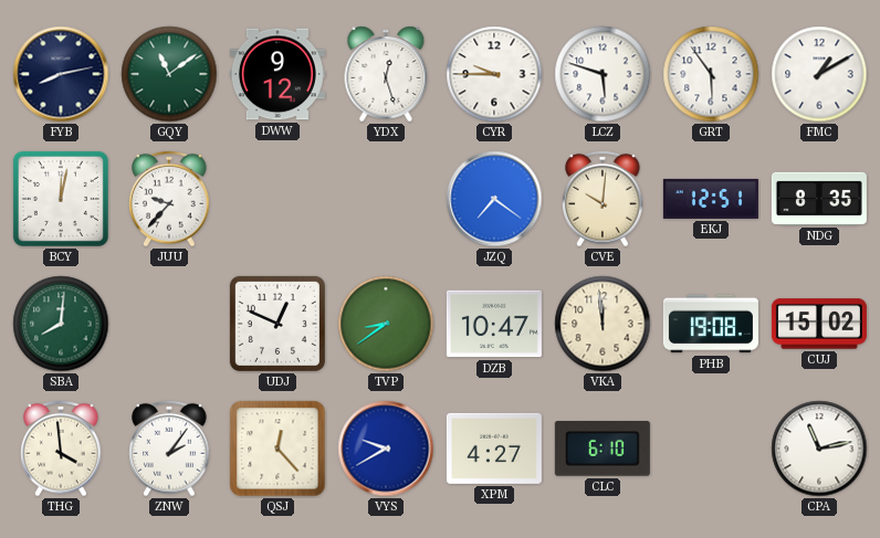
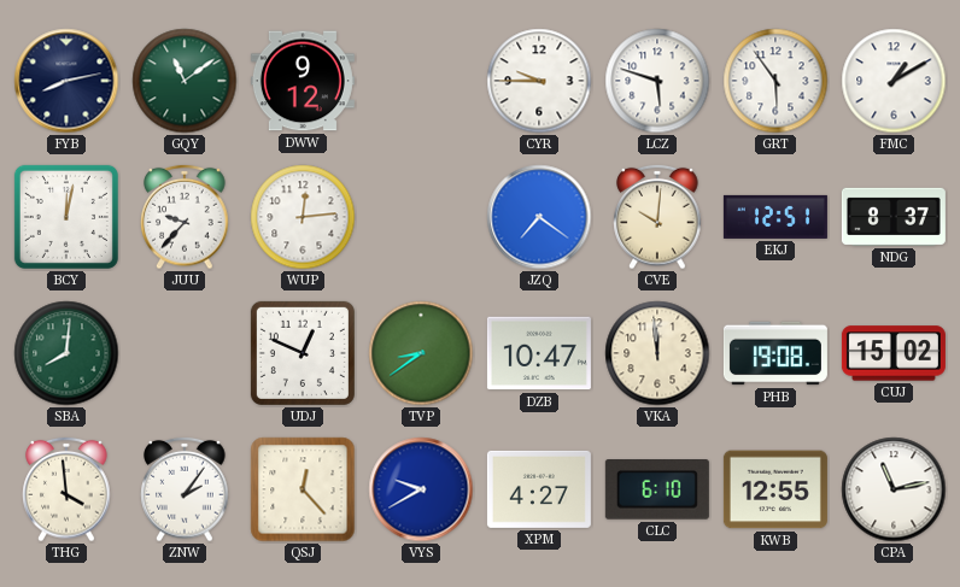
YDX: 12:27 -> none
WUP: none -> 12:14
NDG: 8:35 -> 8:37
KWB: none -> 12:55
